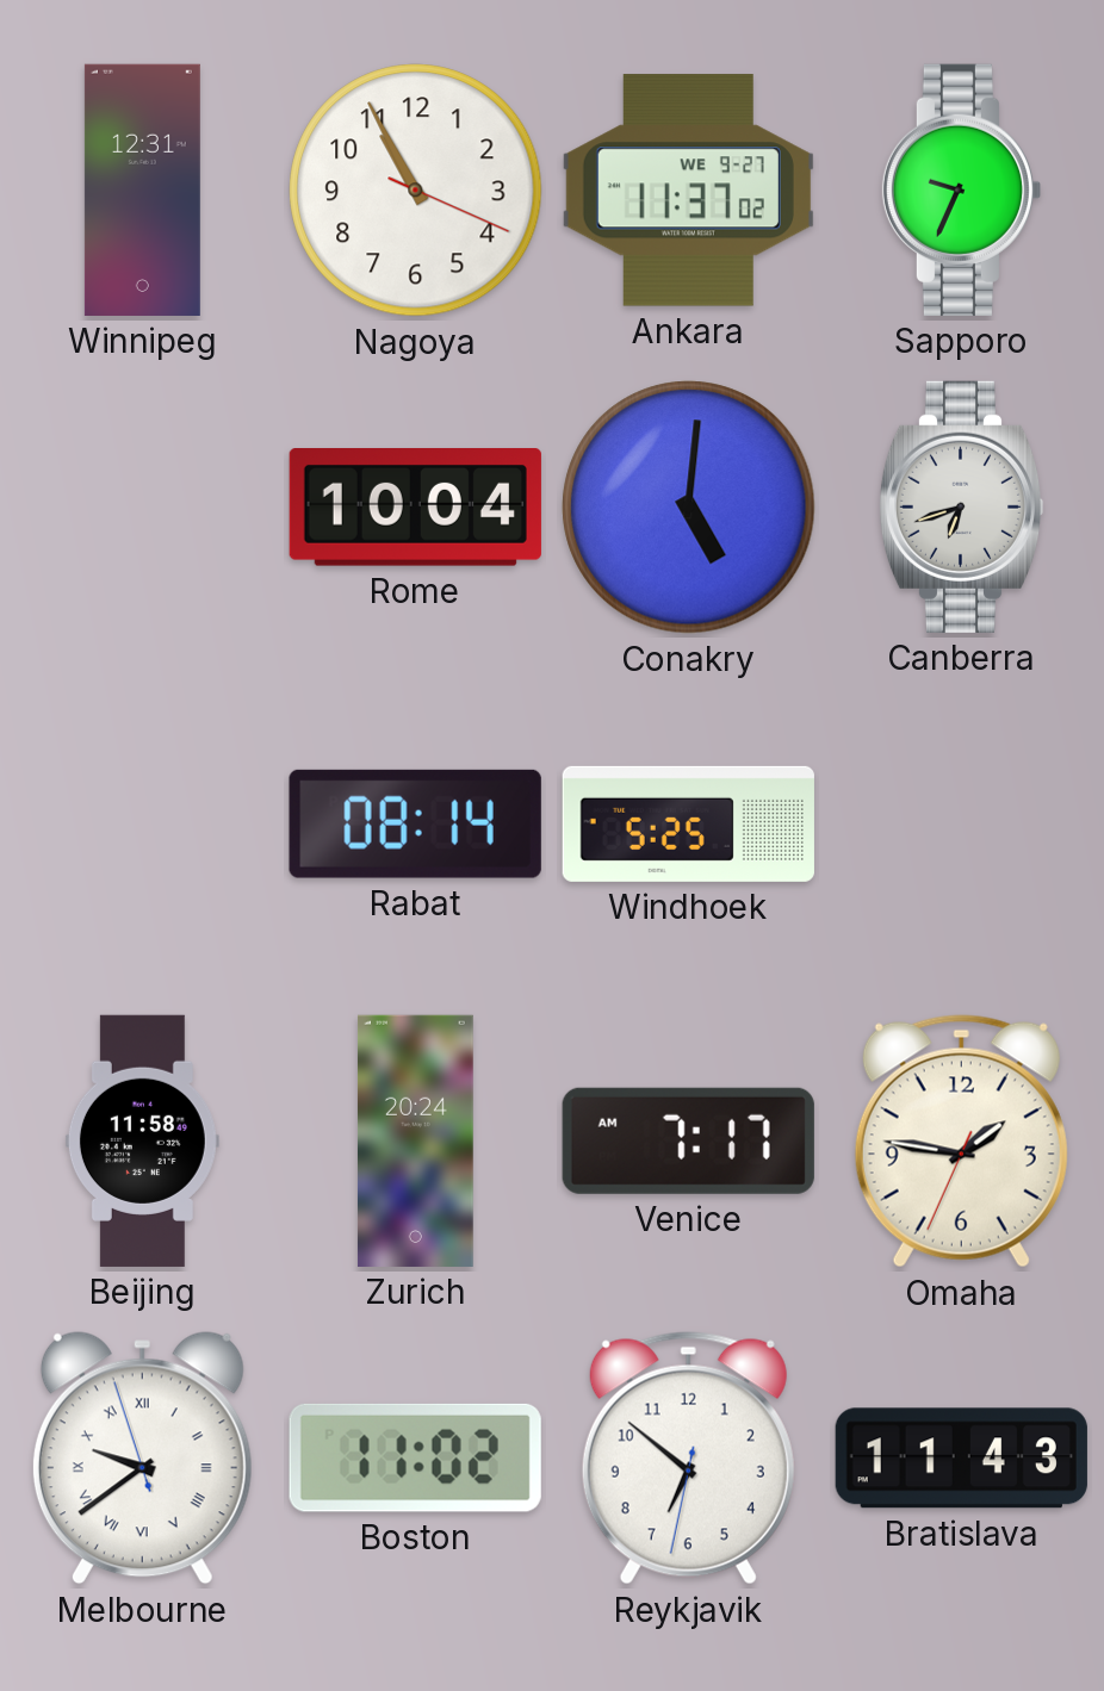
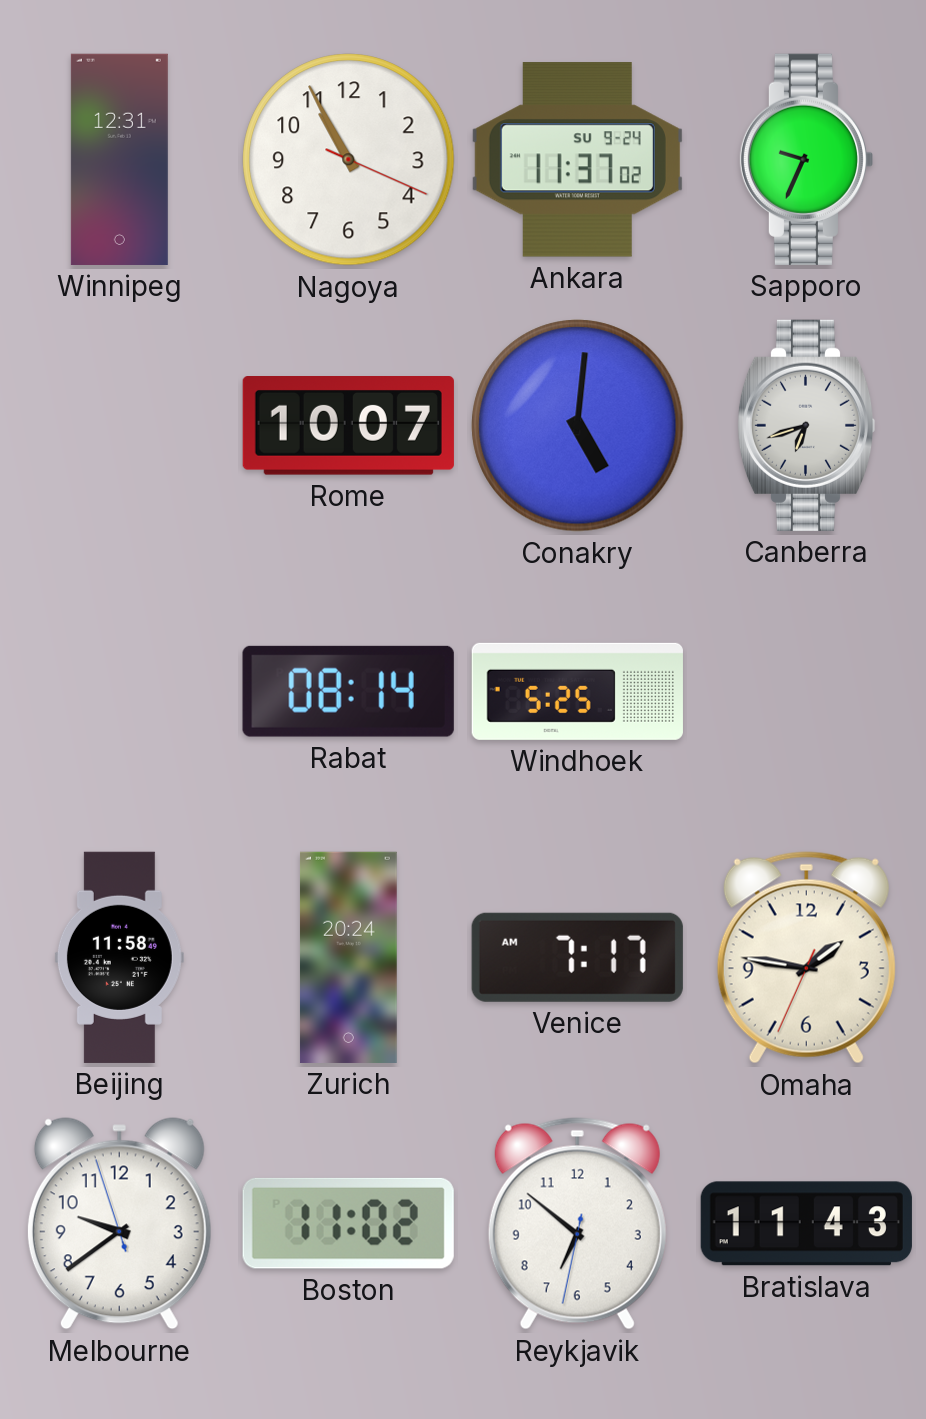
Ankara date: WE 9-27 -> SU 9-24
Rome: 10:04 -> 10:07
Melbourne numerals: Roman -> Arabic
